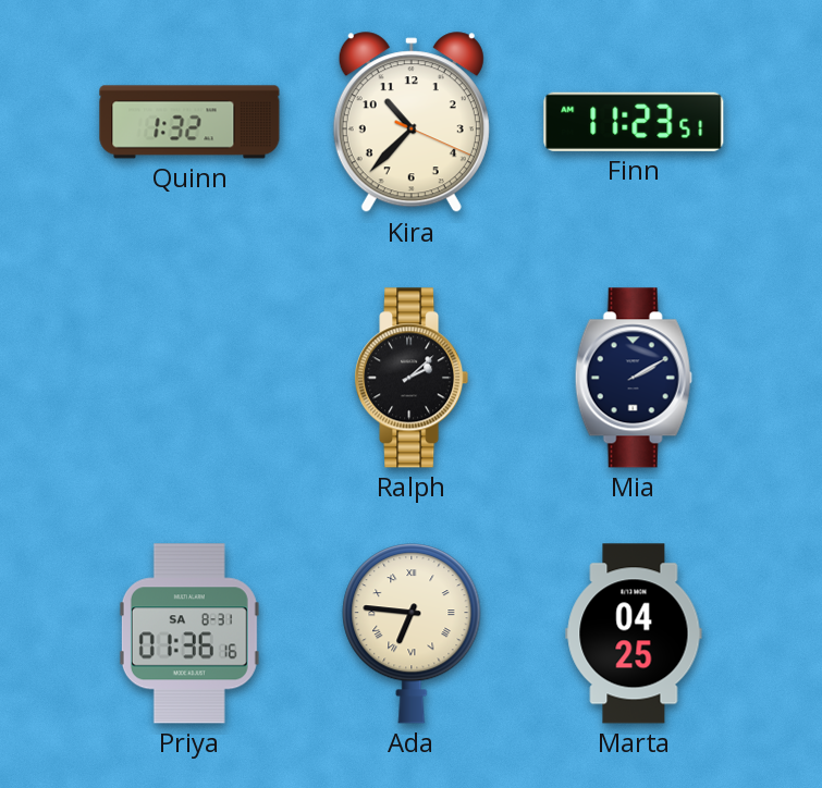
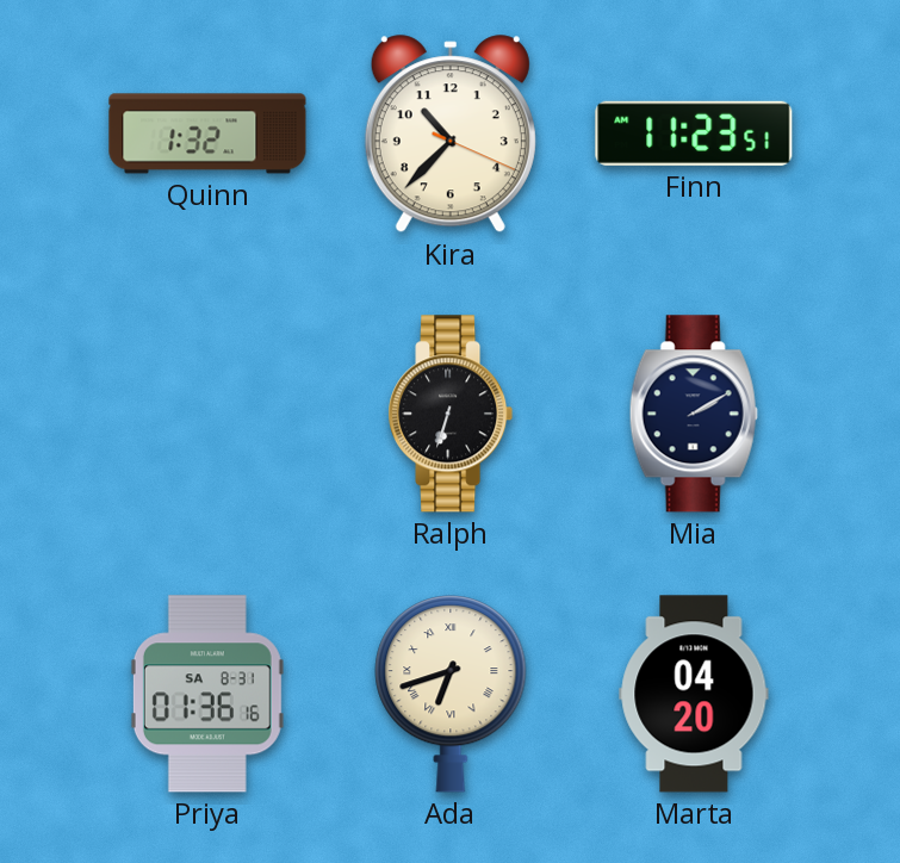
Ralph: 2:08 -> 6:33
Ada: 6:46 -> 6:42
Marta: 04:25 -> 04:20
